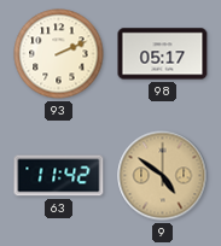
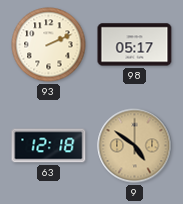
63: 11:42 -> 12:18
